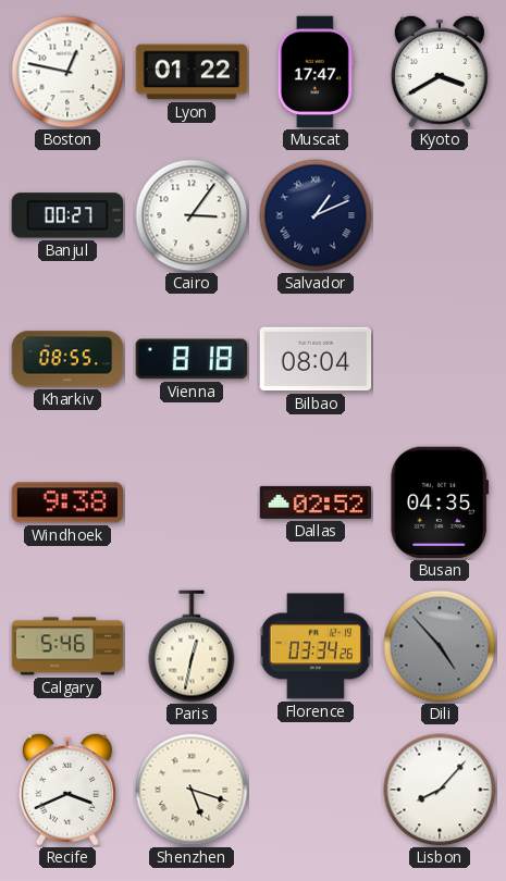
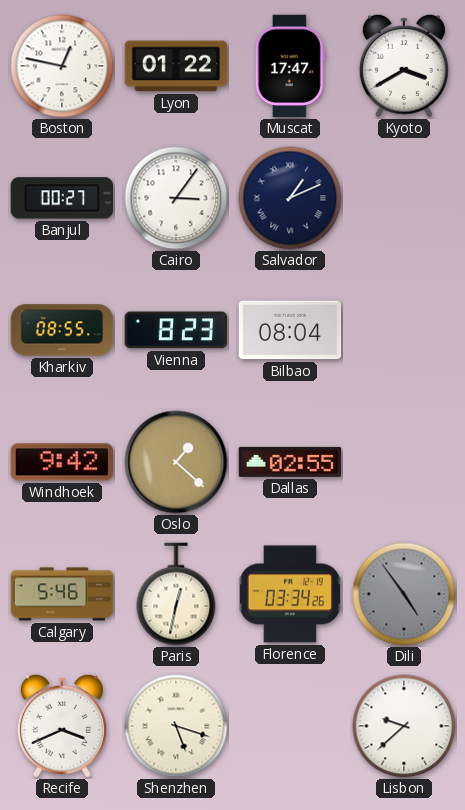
Vienna: 8:18 -> 8:23
Windhoek: 9:38 -> 9:42
Oslo: none -> 1:22
Dallas: 02:52 -> 02:55
Busan: 04:35 -> none
Dili: 4:53 -> 4:54
Lisbon: 8:07 -> 9:38
